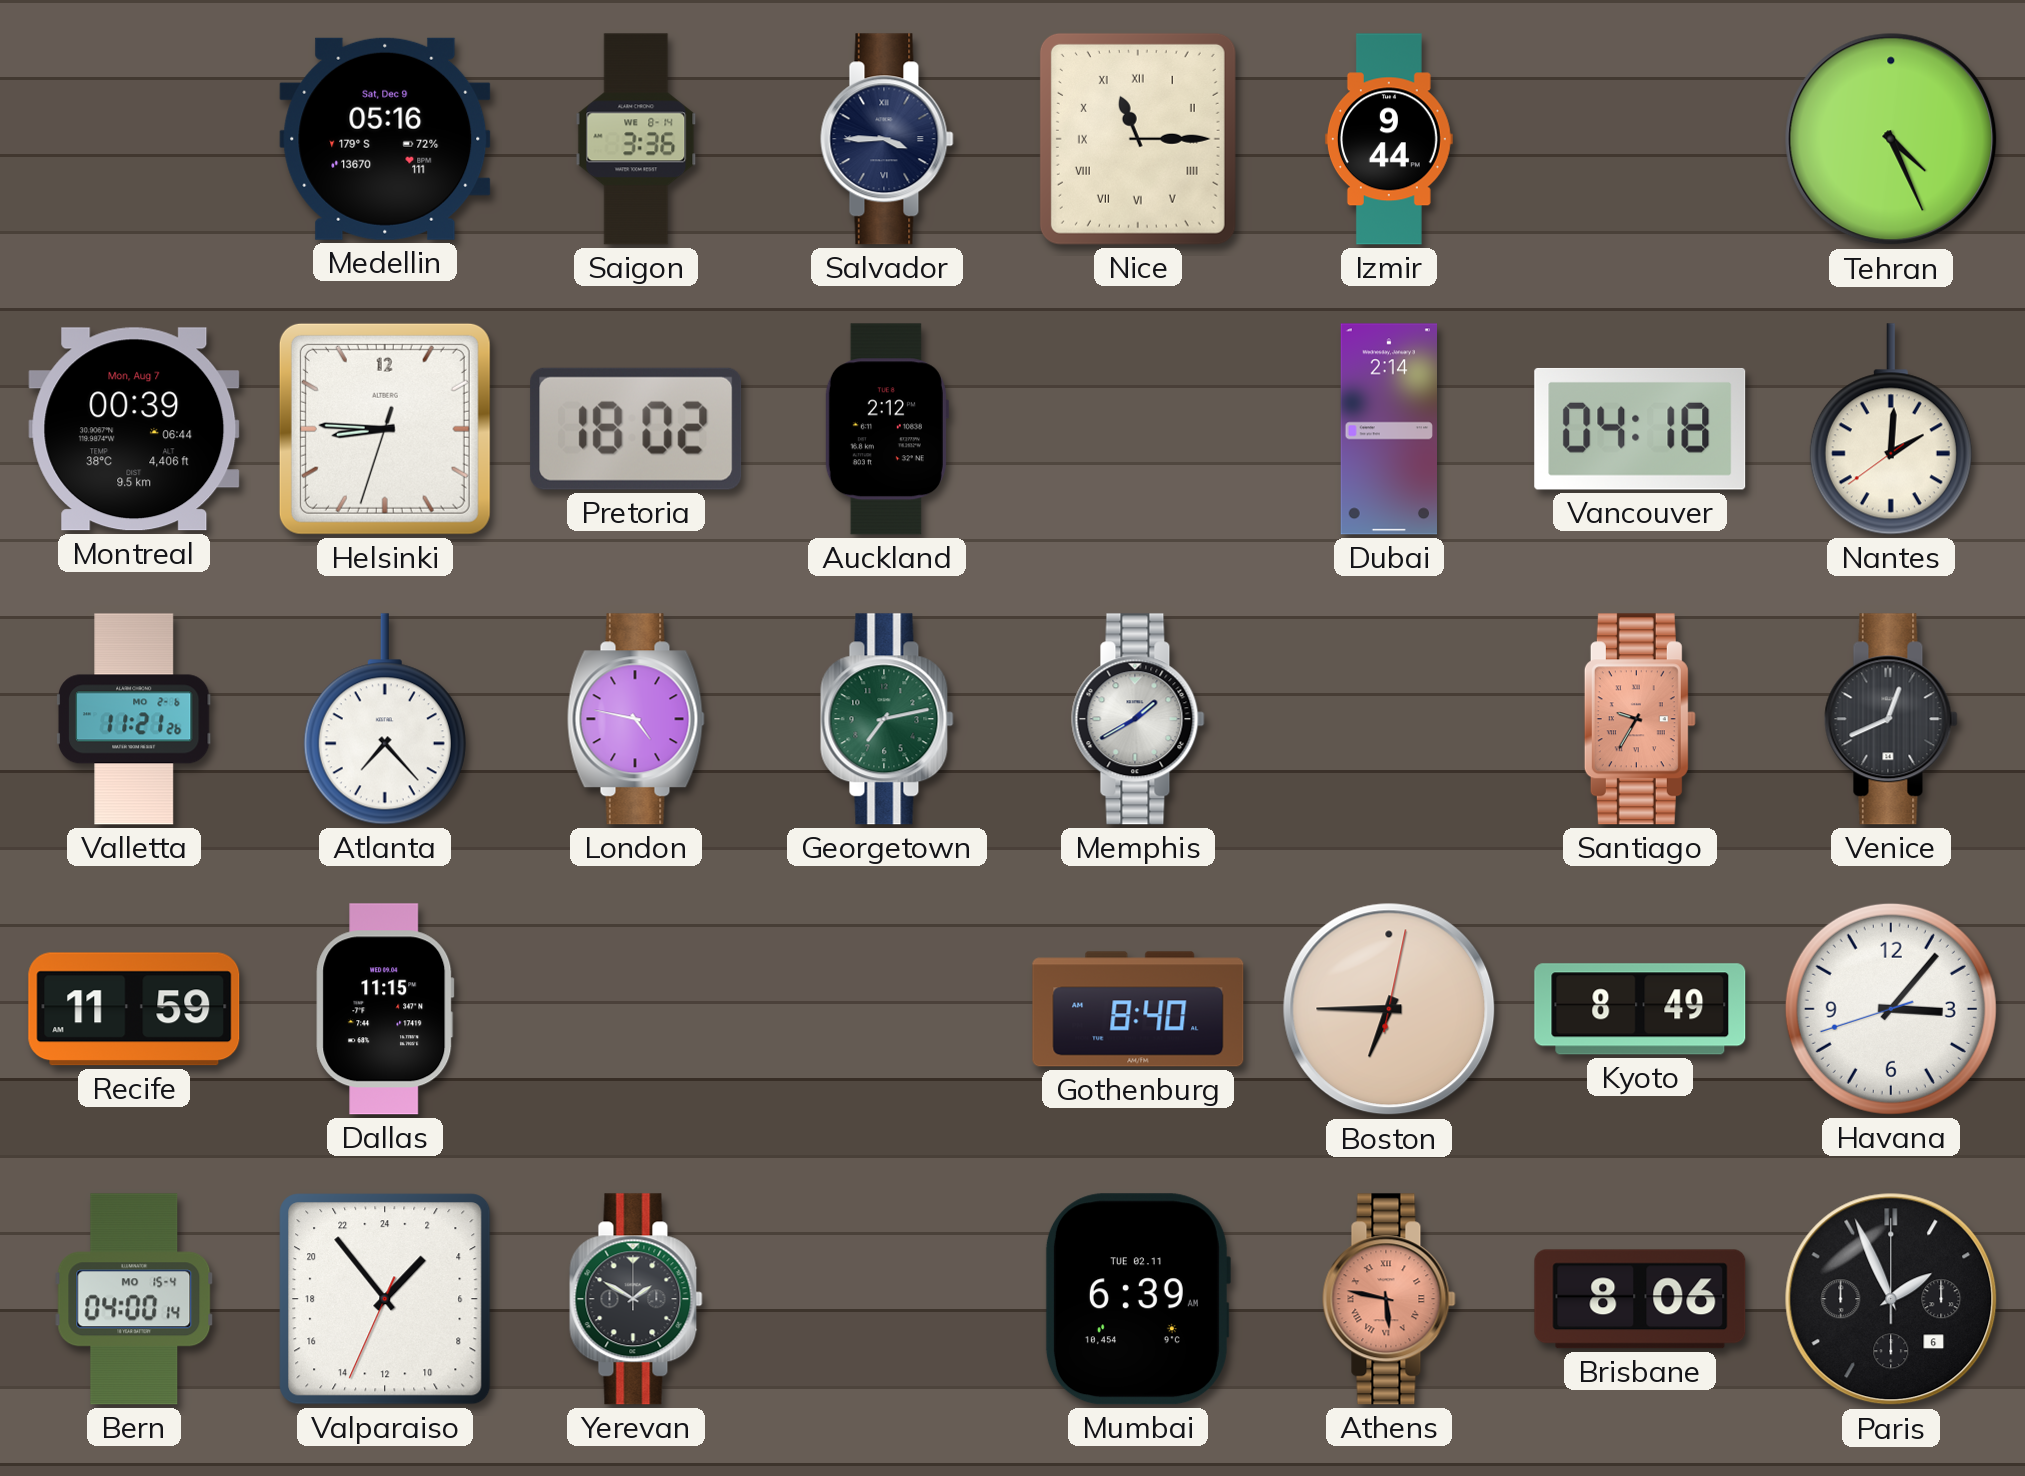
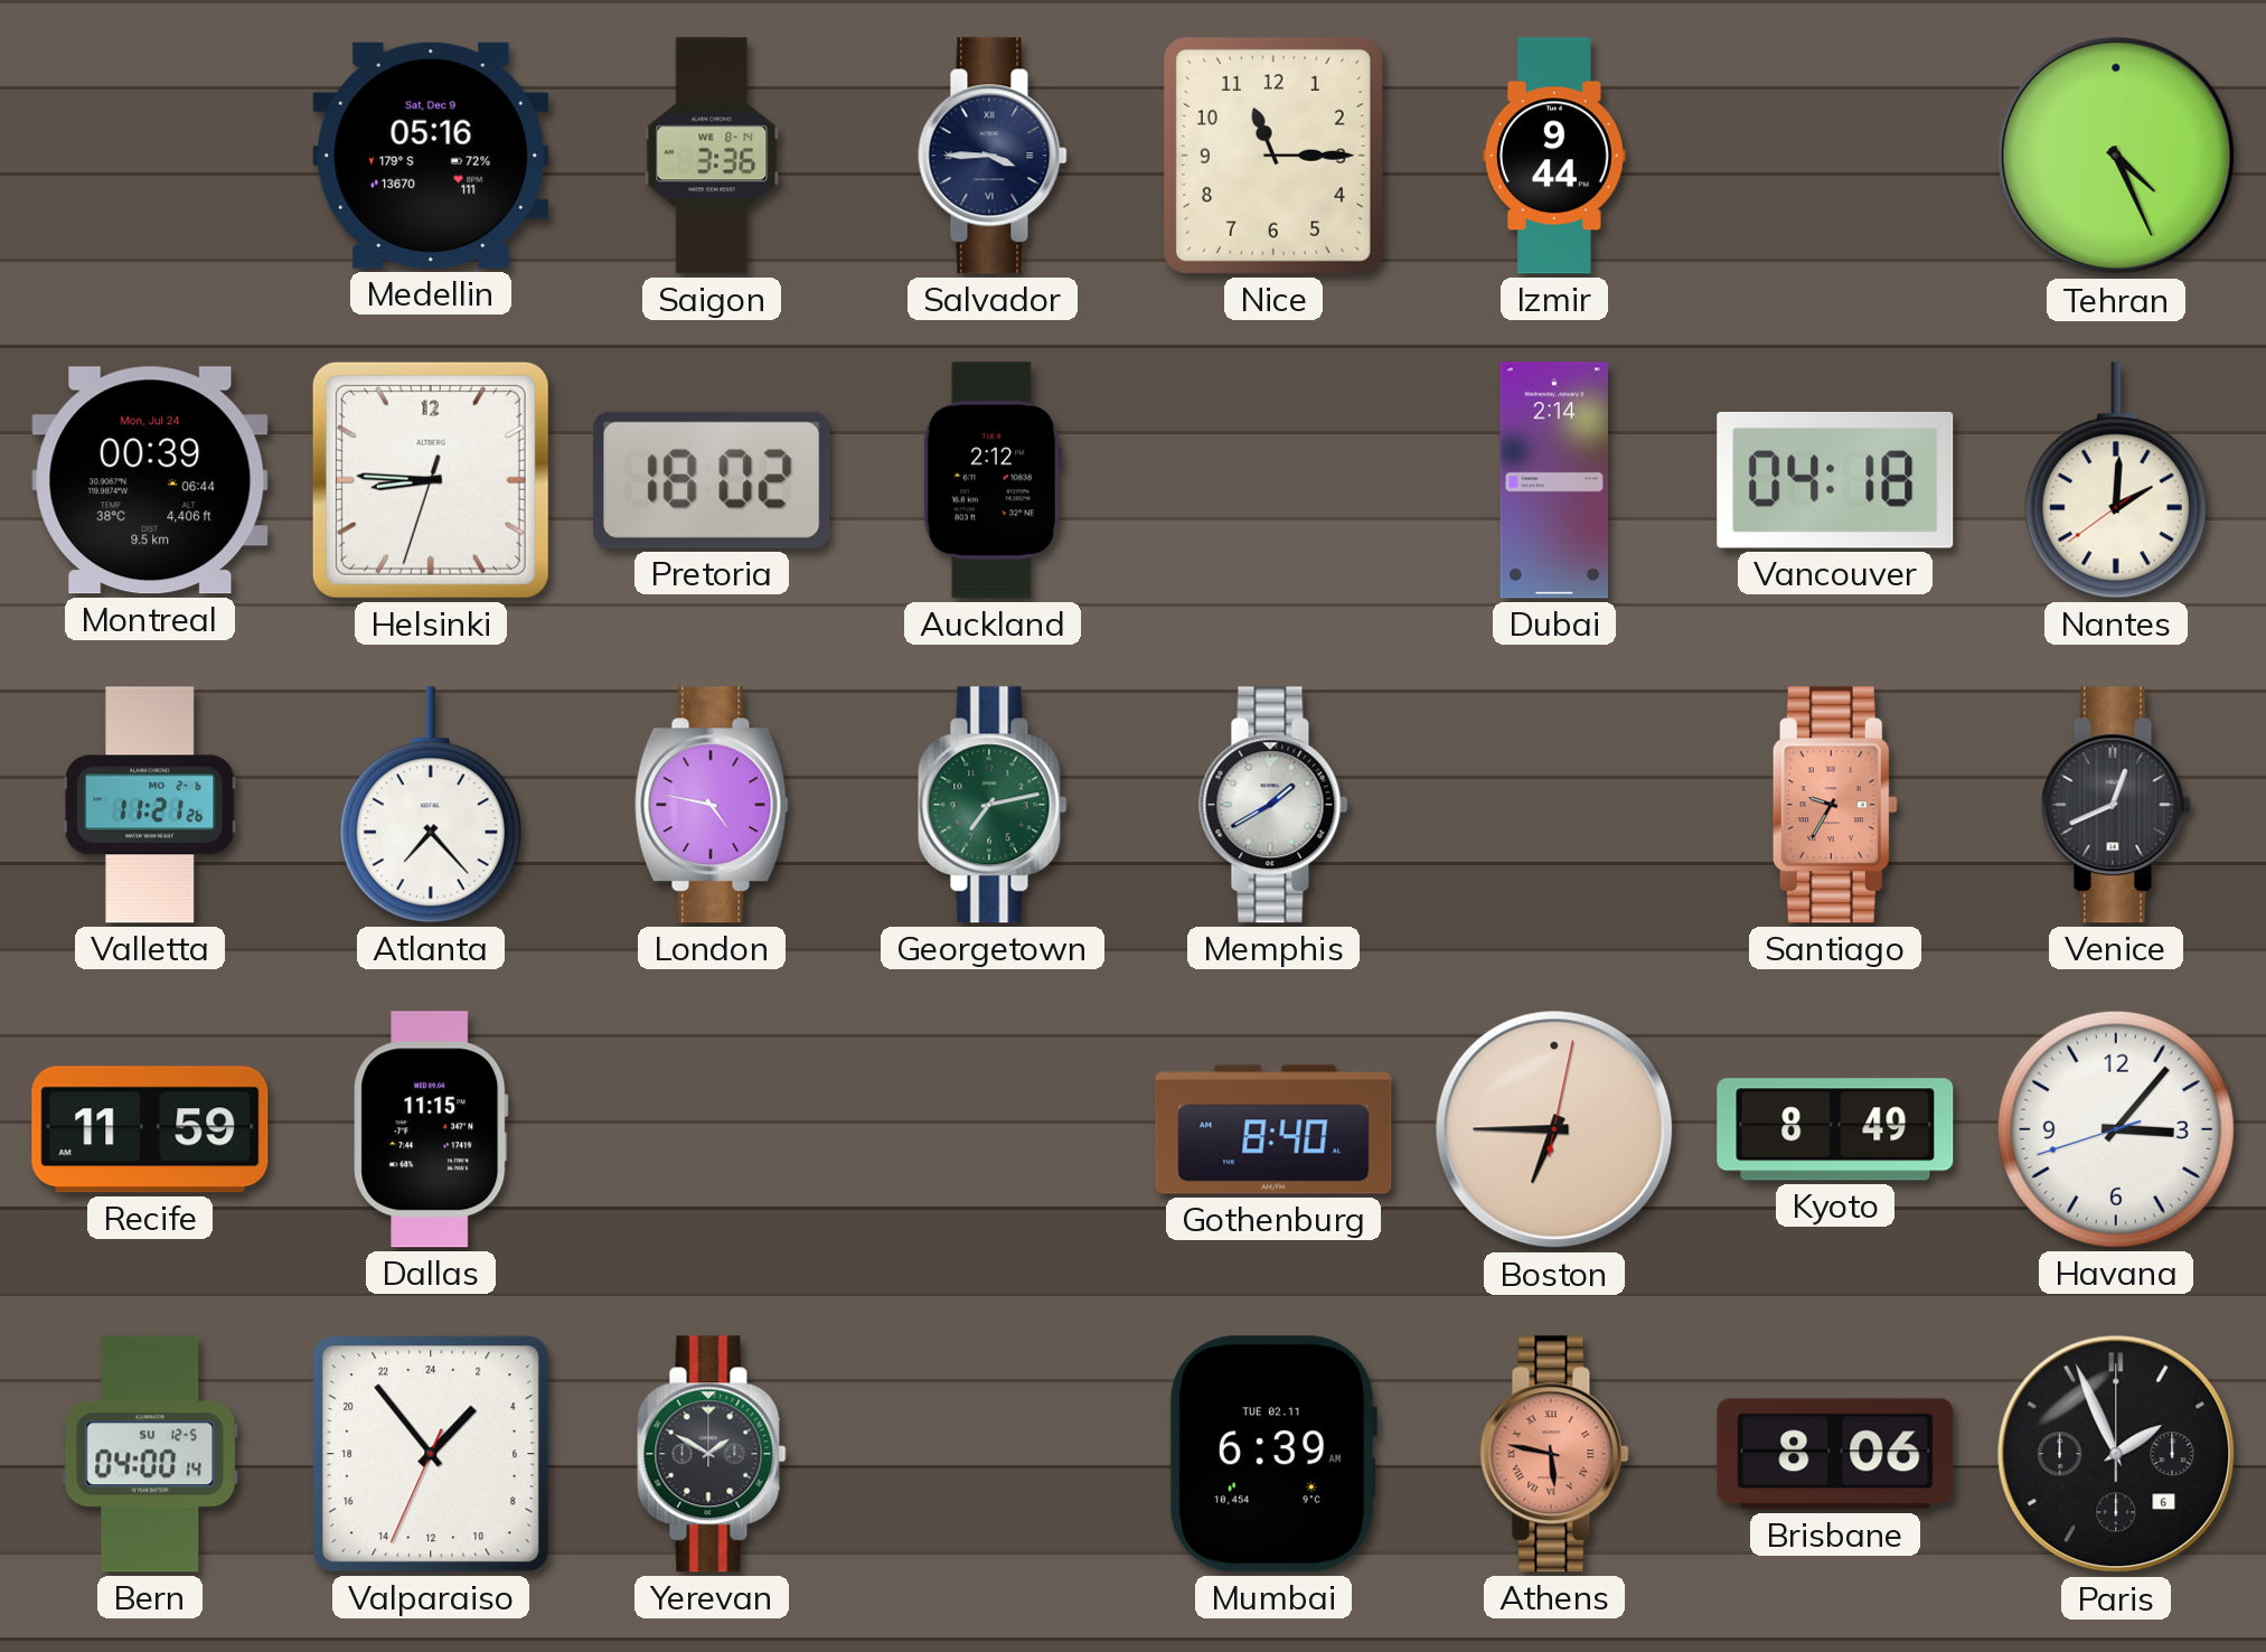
Nice numerals: Roman -> Arabic
Montreal date: Mon, Aug 7 -> Mon, Jul 24
Bern date: MO 15-4 -> SU 12-5
